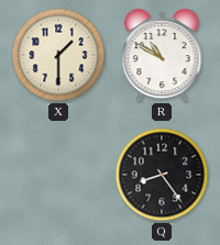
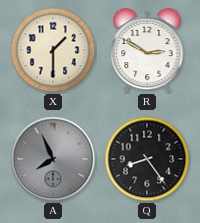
R: 10:50 -> 2:50
A: none -> 7:56
